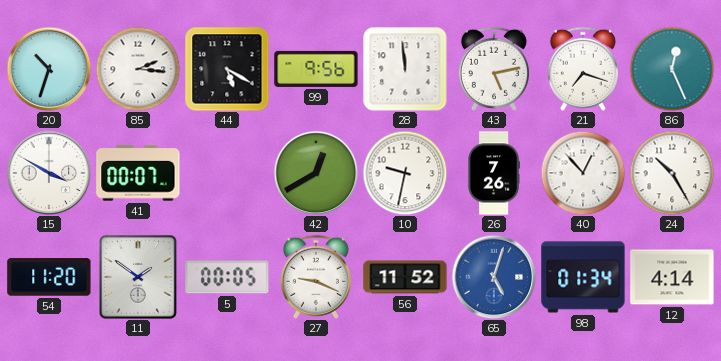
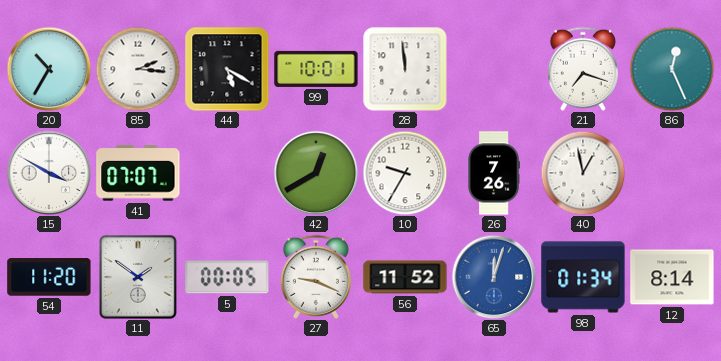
20: 10:33 -> 10:35
99: 9:56 -> 10:01
43: 5:13 -> none
41: 00:07 -> 07:07
10: 9:32 -> 9:35
40: 12:53 -> 12:58
24: 10:25 -> none
65: 5:03 -> 12:03
12: 4:14 -> 8:14
